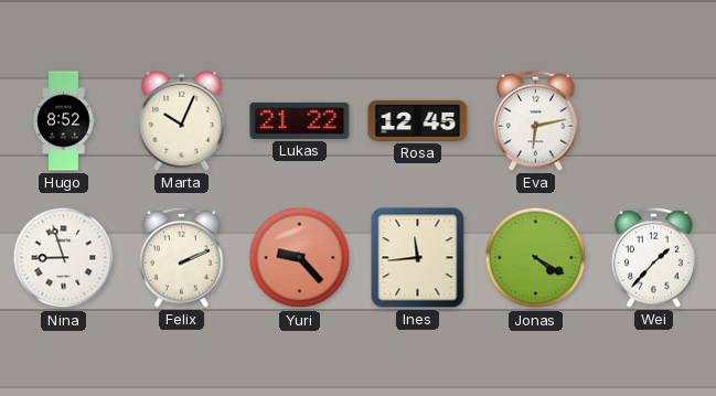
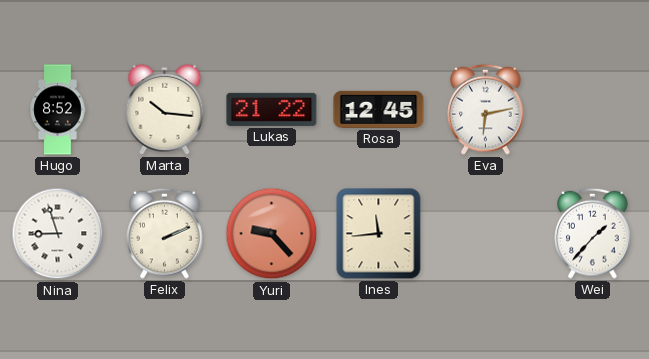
Marta: 10:04 -> 10:16
Jonas: 4:20 -> none
